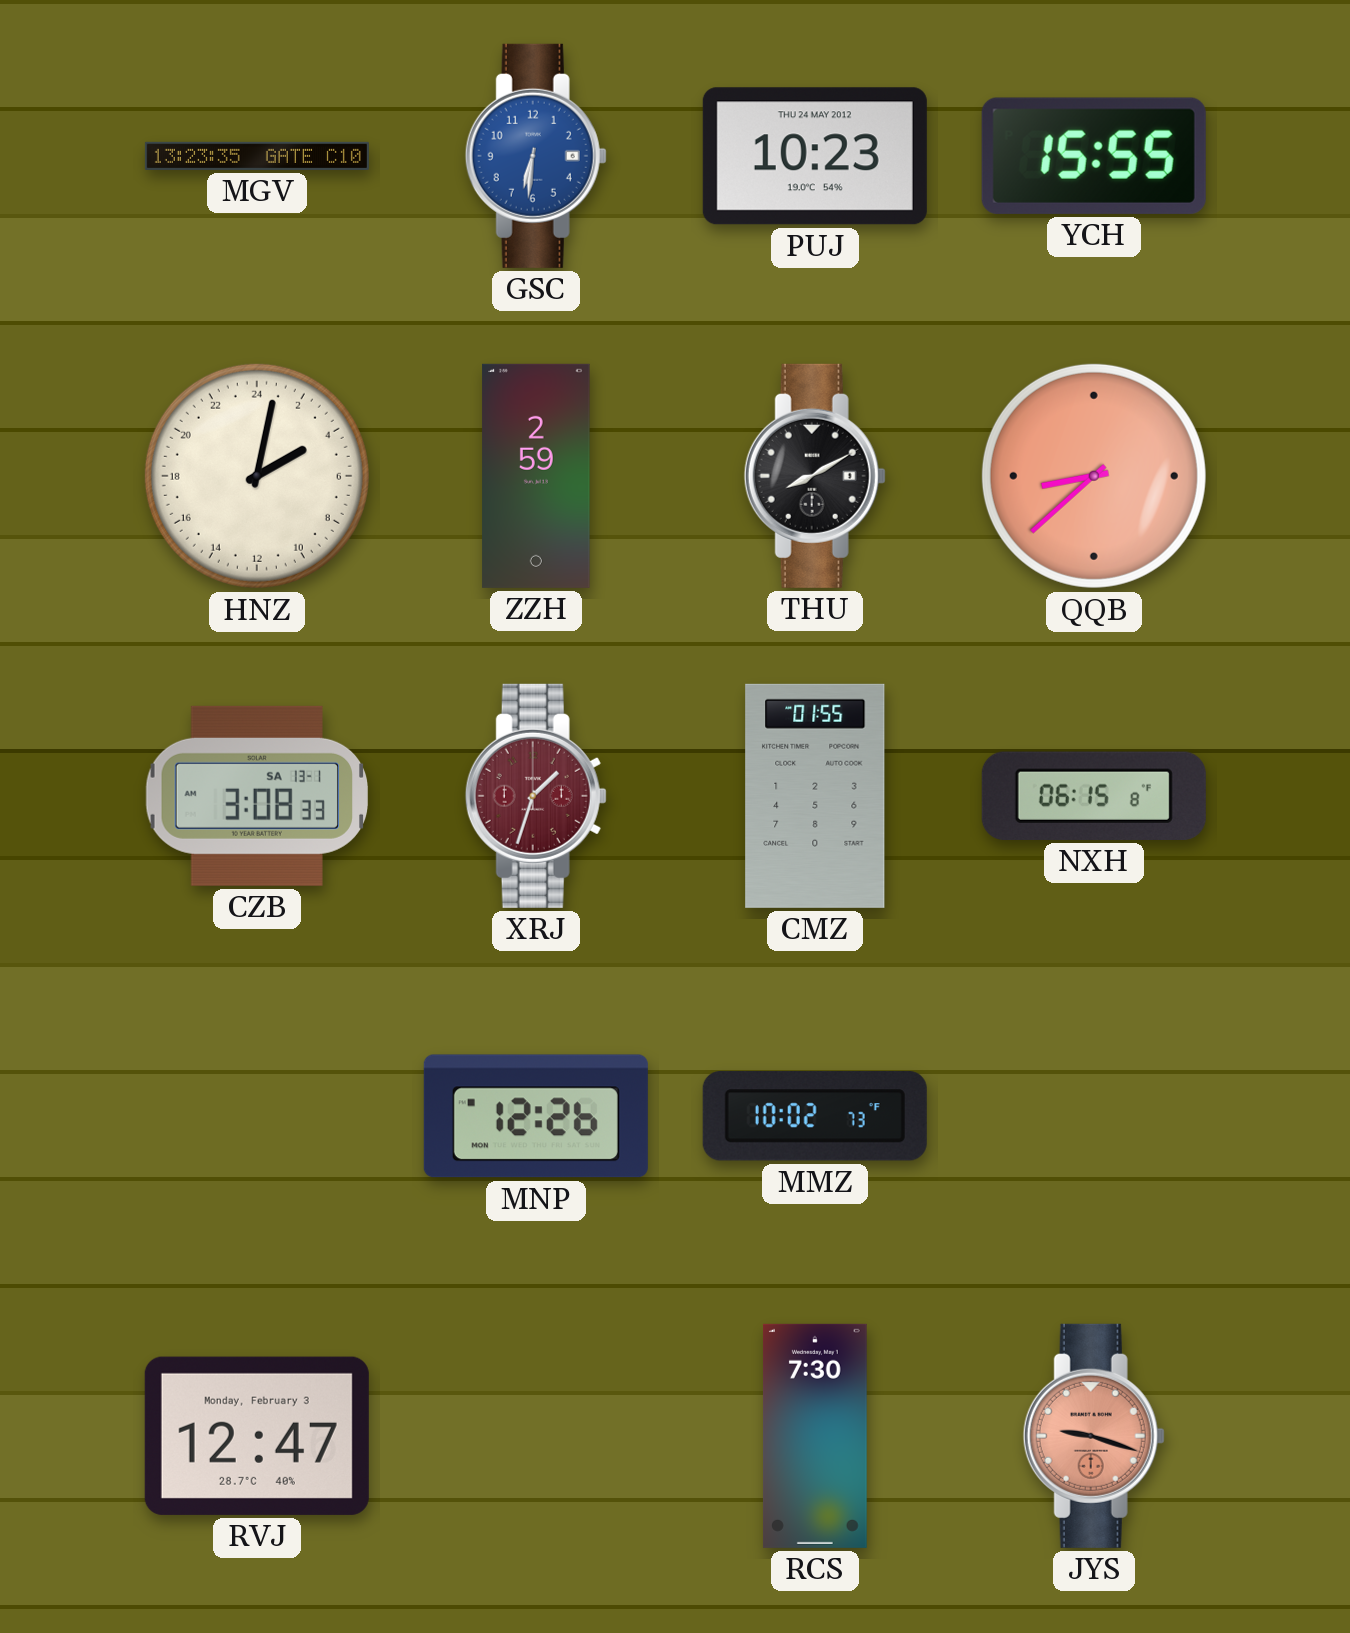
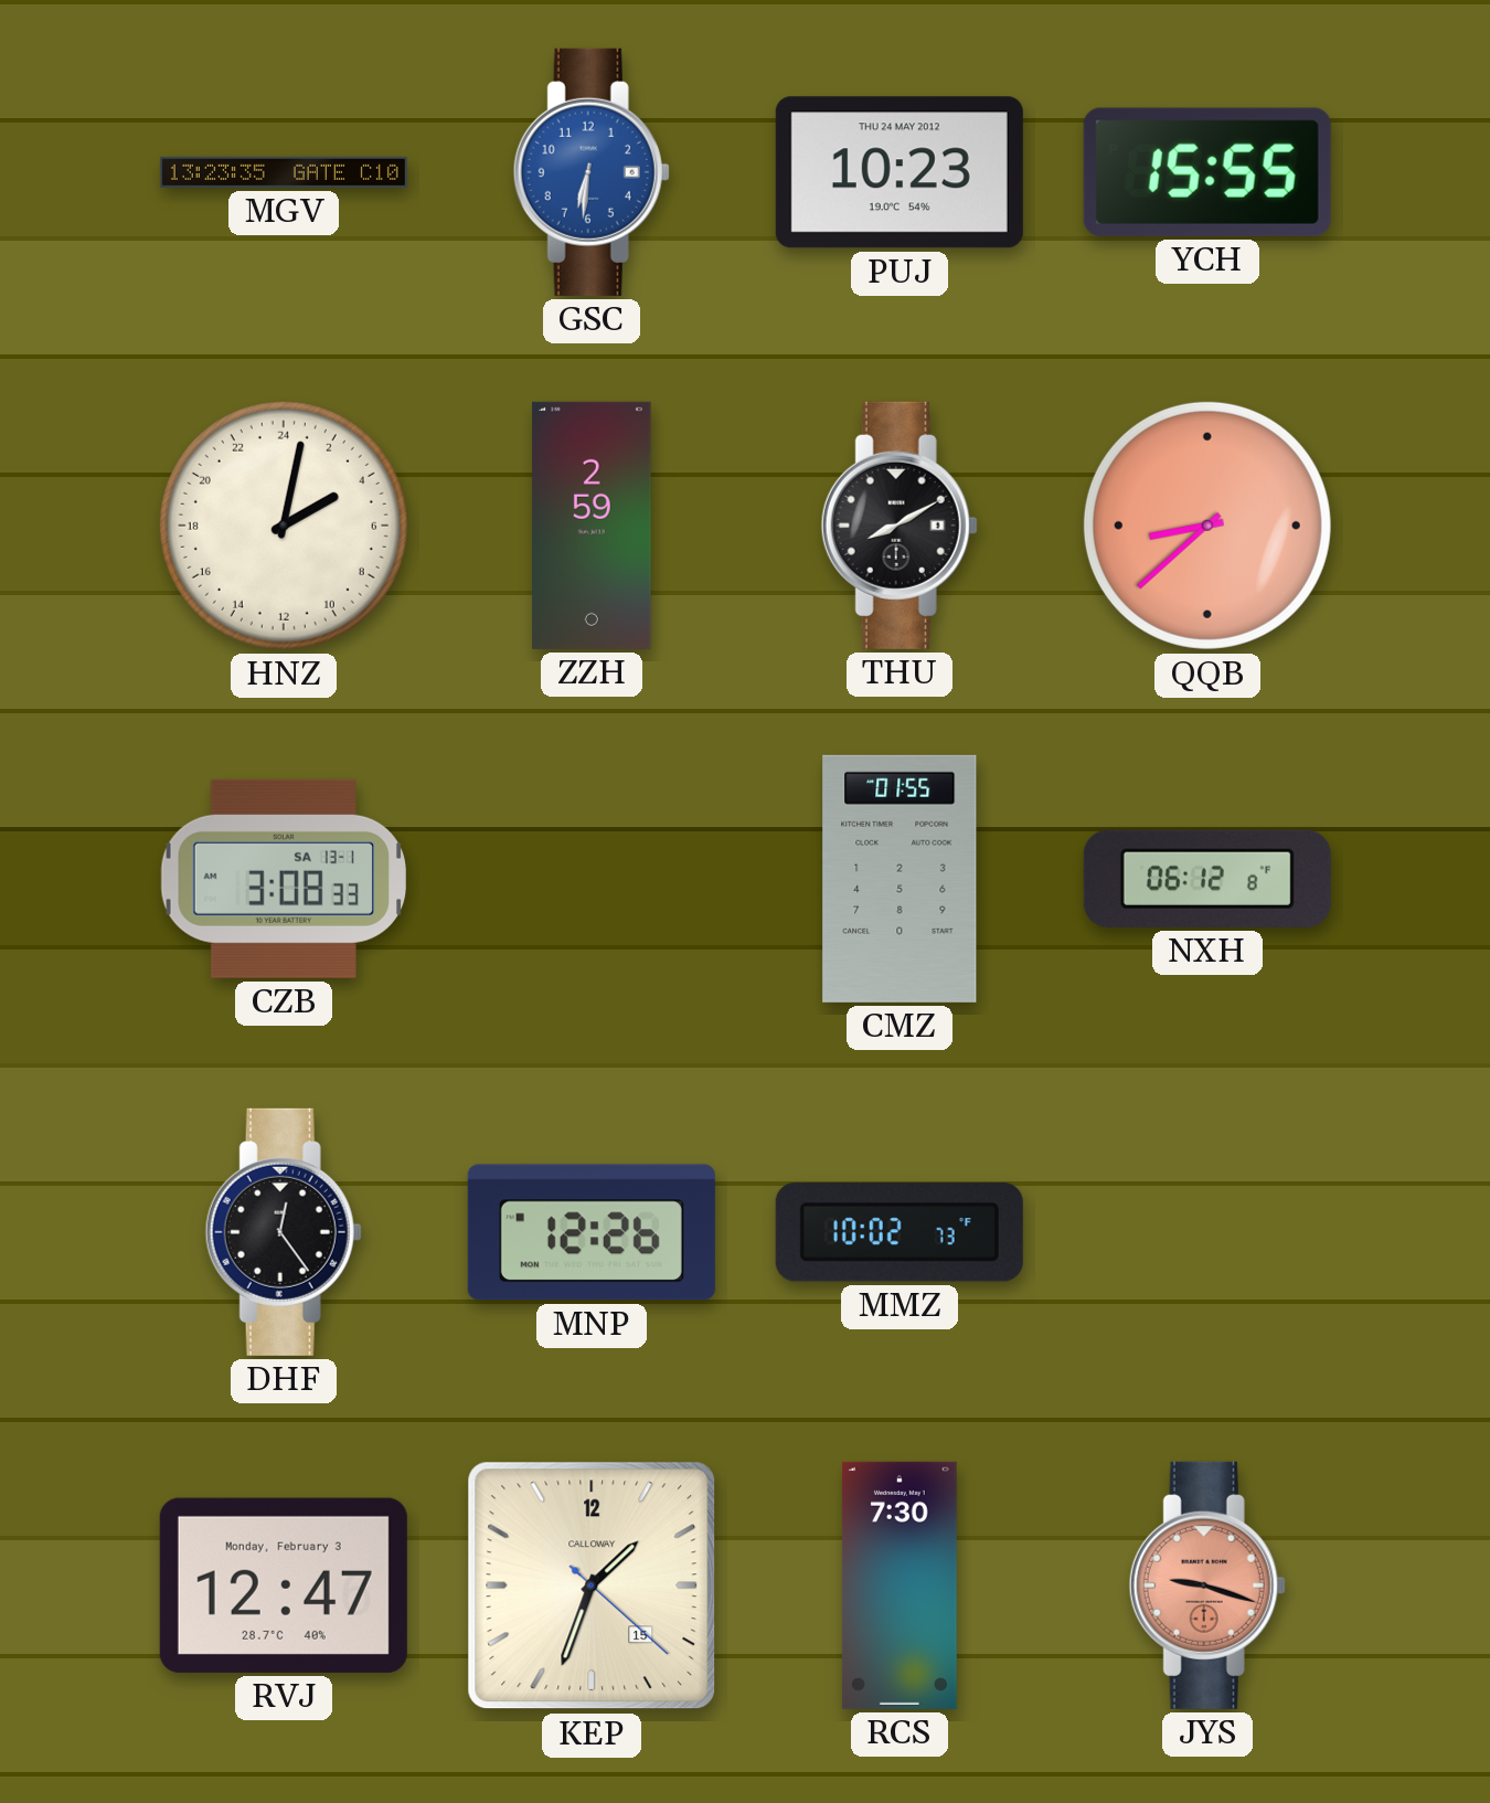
XRJ: 1:33 -> none
NXH: 06:15 -> 06:12
DHF: none -> 12:24
KEP: none -> 1:33
